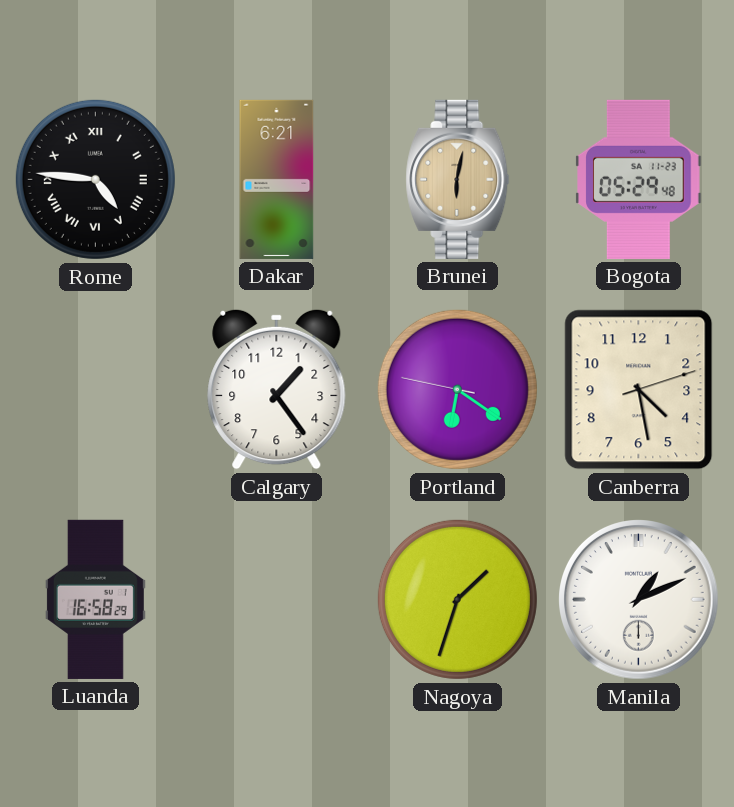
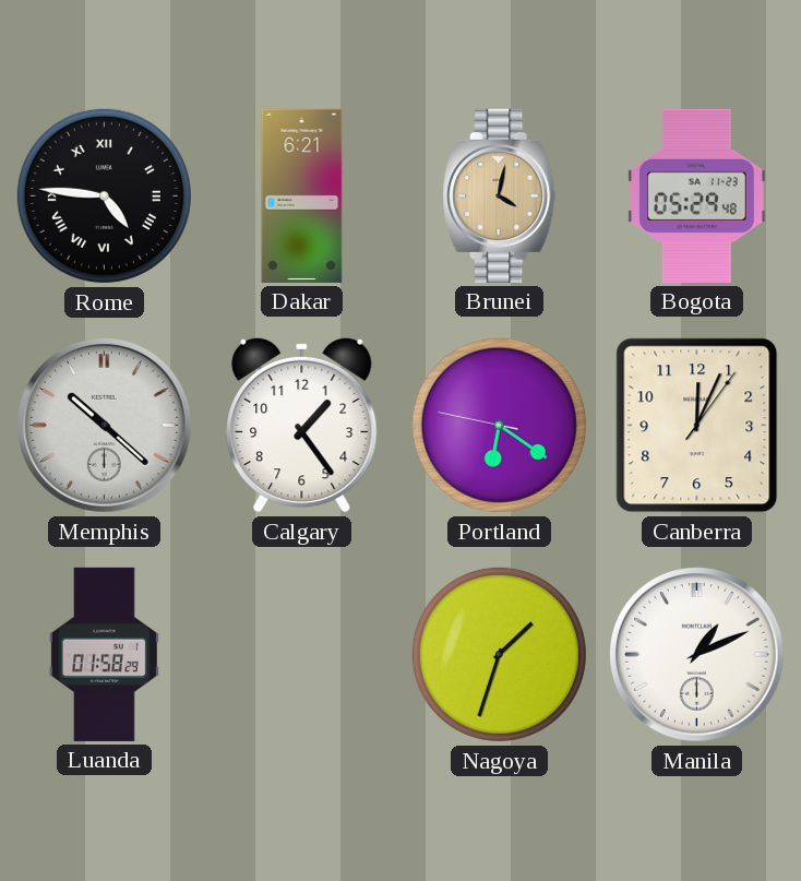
Brunei: 6:02 -> 4:02
Memphis: none -> 10:22
Canberra: 4:28 -> 12:04
Luanda: 16:58 -> 01:58
